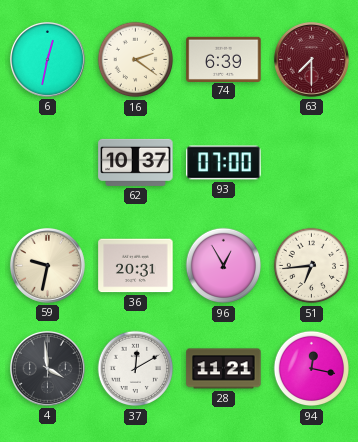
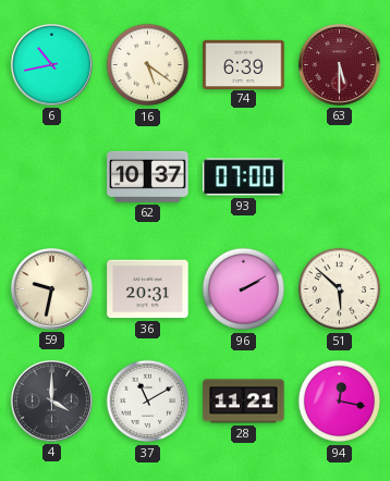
6: 12:32 -> 10:43
16: 2:21 -> 5:21
63: 7:30 -> 5:30
96: 12:55 -> 2:10
51: 6:44 -> 5:52
4: 3:59 -> 4:00
37: 12:10 -> 11:10
